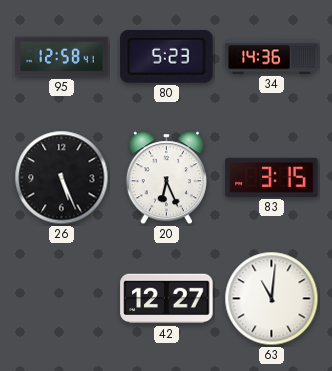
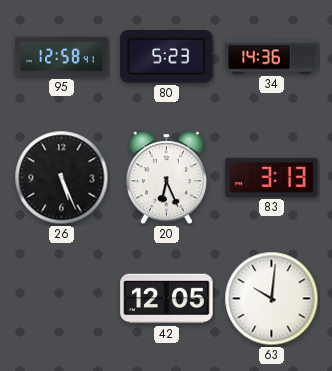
83: 3:15 -> 3:13
42: 12:27 -> 12:05
63: 11:01 -> 10:01
